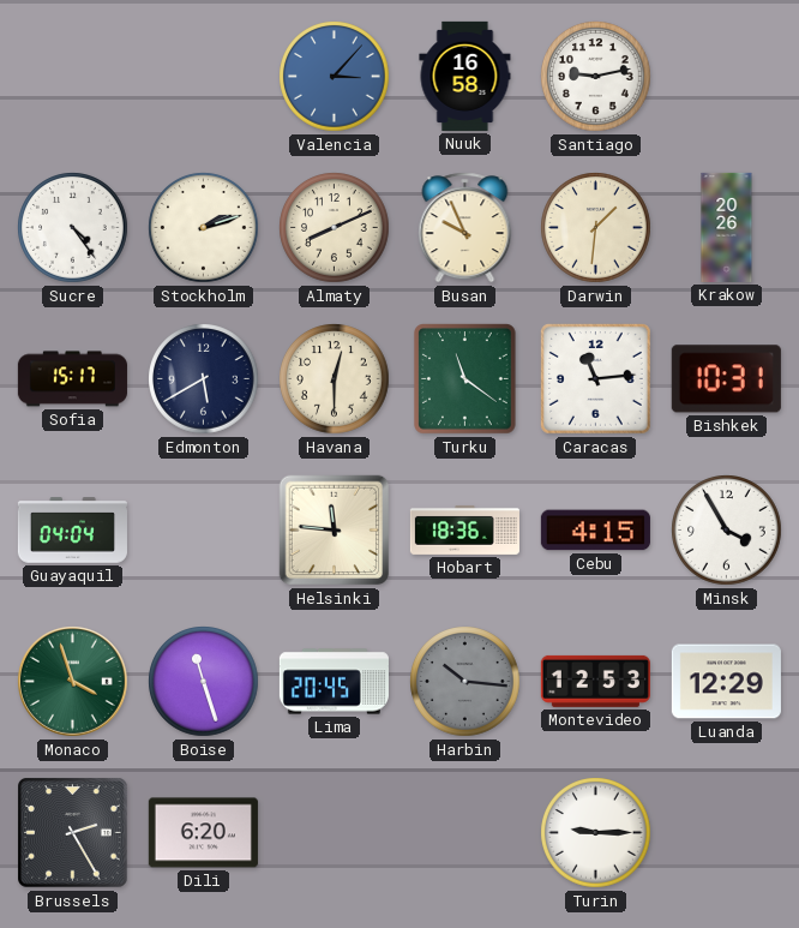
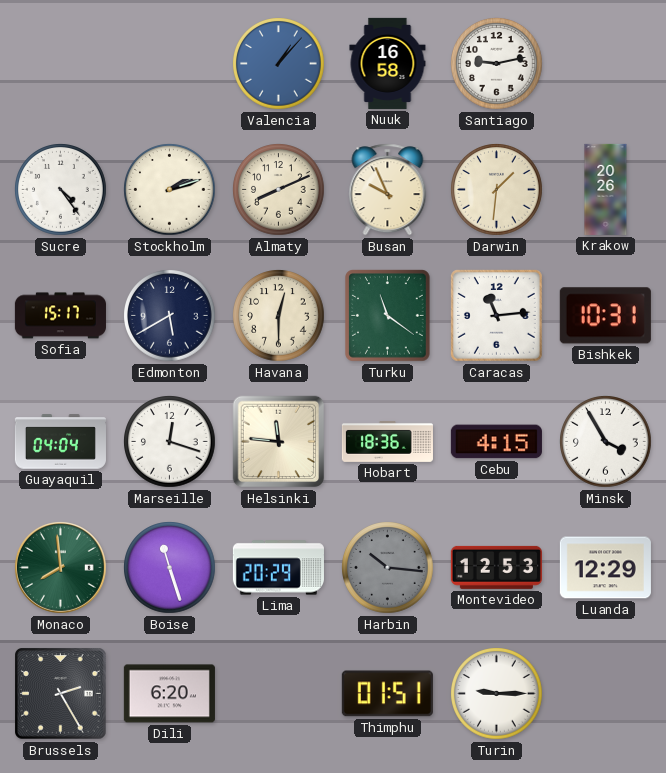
Valencia: 3:07 -> 1:07
Marseille: none -> 12:18
Monaco: 3:57 -> 7:59
Lima: 20:45 -> 20:29
Thimphu: none -> 01:51
